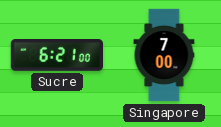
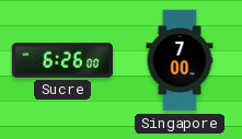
Sucre: 6:21 -> 6:26
